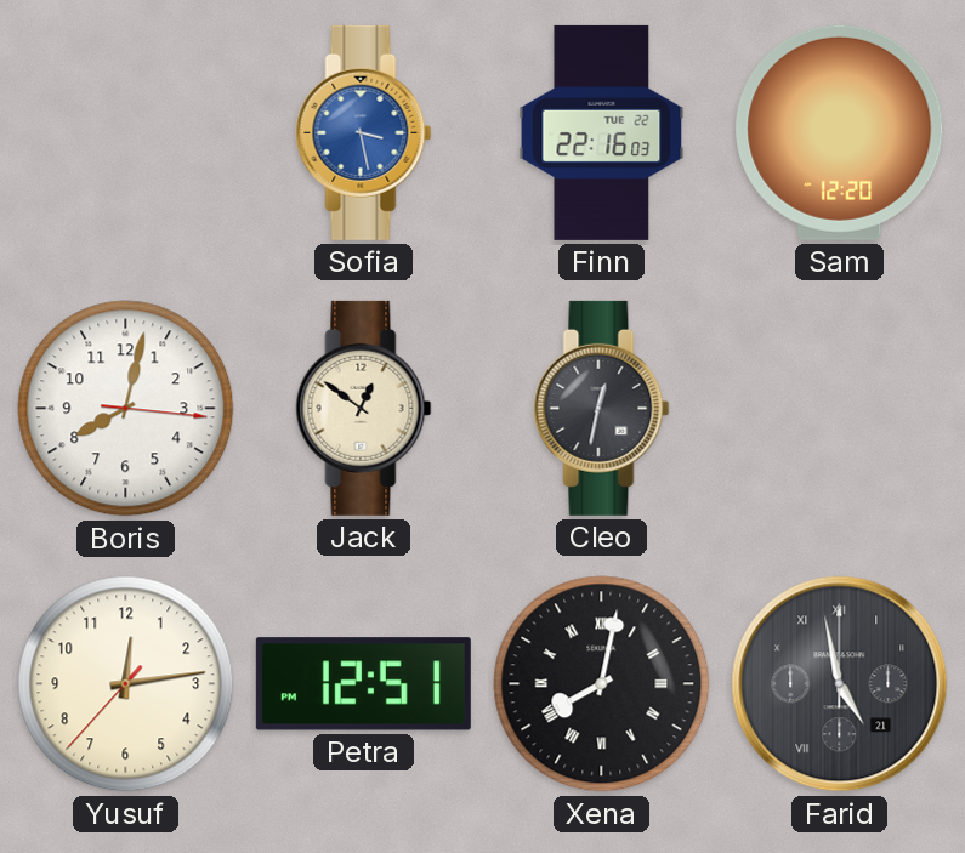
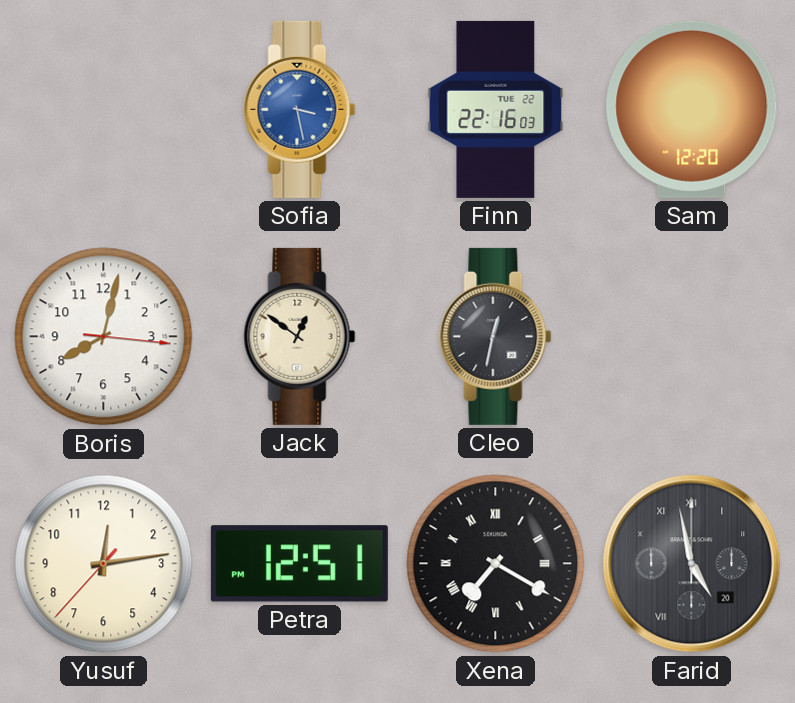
Xena: 8:02 -> 7:20
Farid date: 21 -> 20
